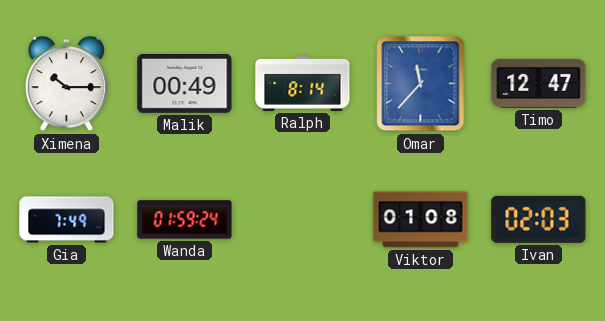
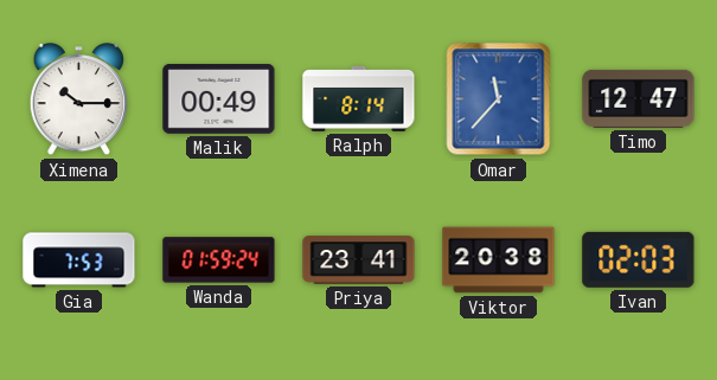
Gia: 7:49 -> 7:53
Priya: none -> 23:41
Viktor: 01:08 -> 20:38
